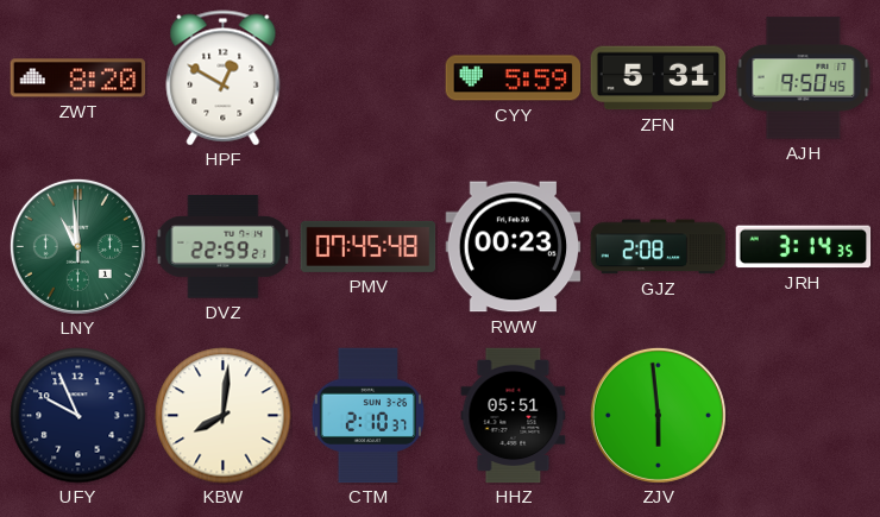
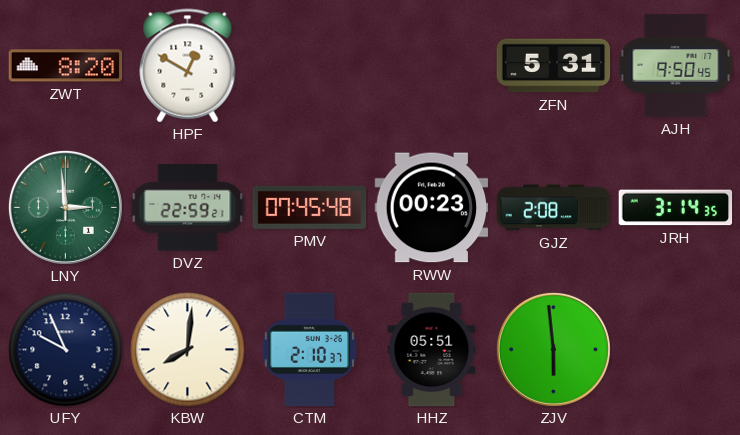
CYY: 5:59 -> none
LNY: 10:59 -> 2:59
